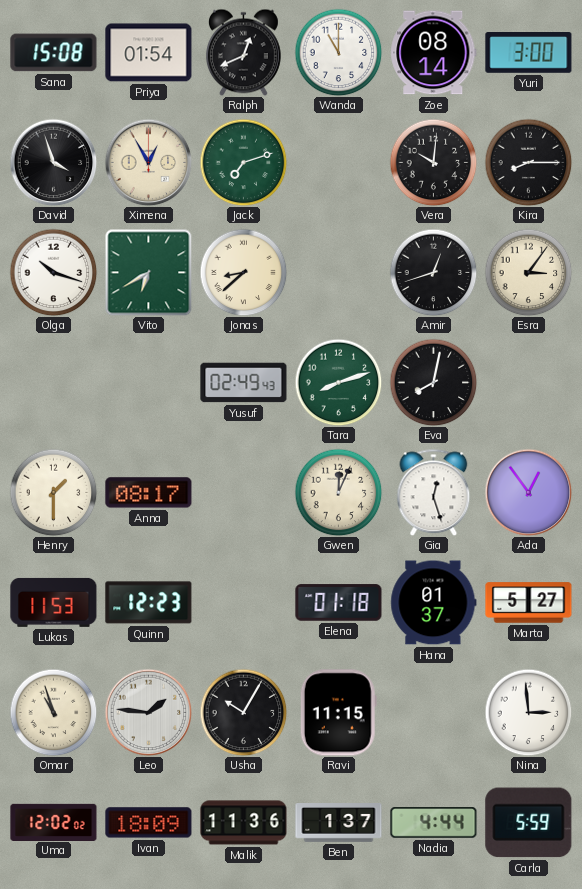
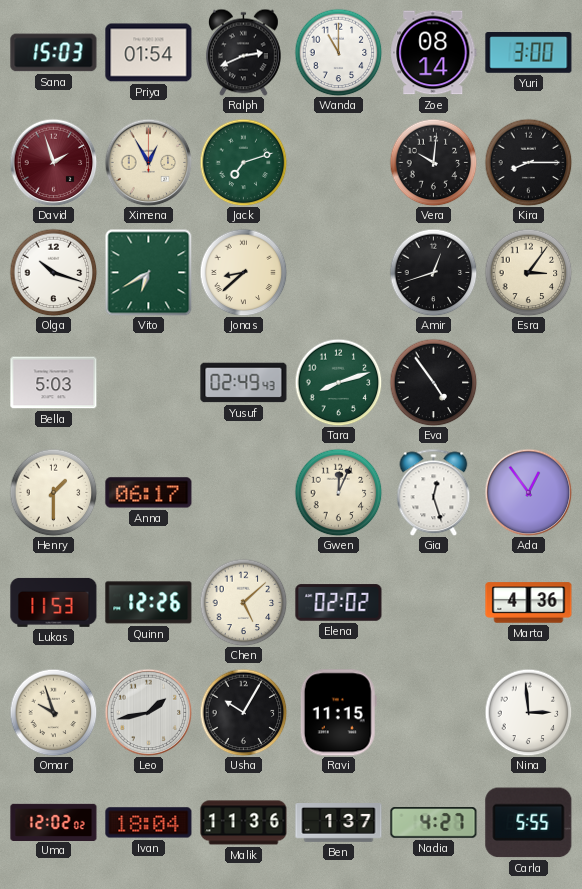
Sana: 15:08 -> 15:03
Ralph: 12:41 -> 2:41
David: 3:57 -> 1:57
David dial: black -> burgundy
Bella: none -> 5:03
Eva: 8:02 -> 4:54
Anna: 08:17 -> 06:17
Quinn: 12:23 -> 12:26
Chen: none -> 5:08
Elena: 01:18 -> 02:02
Hana: 01:37 -> none
Marta: 5:27 -> 4:36
Omar: 10:57 -> 9:57
Leo: 1:46 -> 1:43
Ivan: 18:09 -> 18:04
Nadia: 4:44 -> 4:27
Carla: 5:59 -> 5:55
